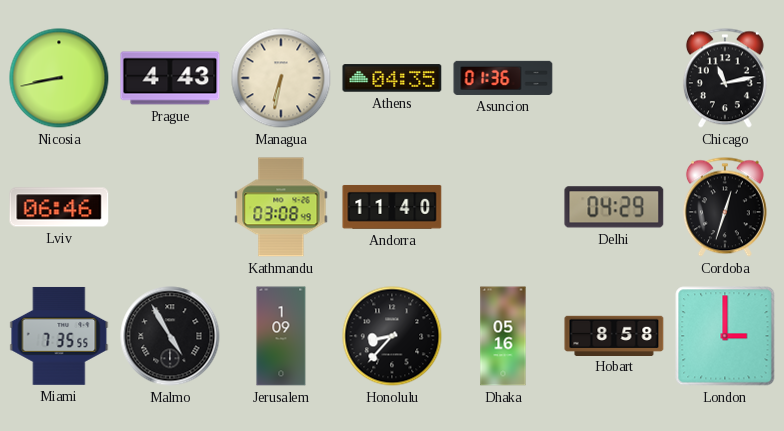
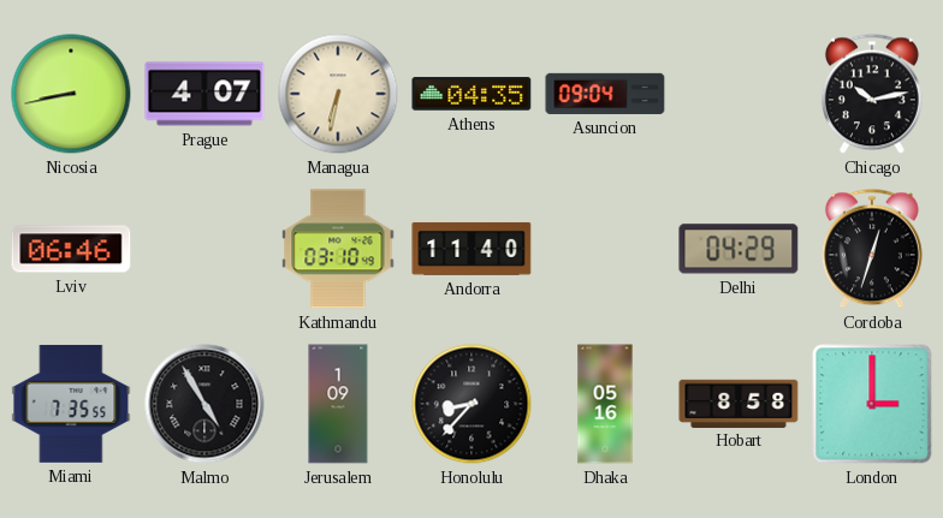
Prague: 4:43 -> 4:07
Asuncion: 01:36 -> 09:04
Chicago: 11:13 -> 10:13
Kathmandu: 03:08 -> 03:10
